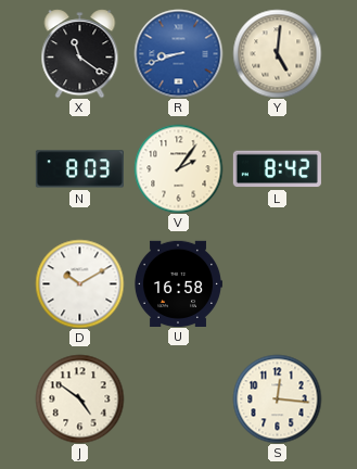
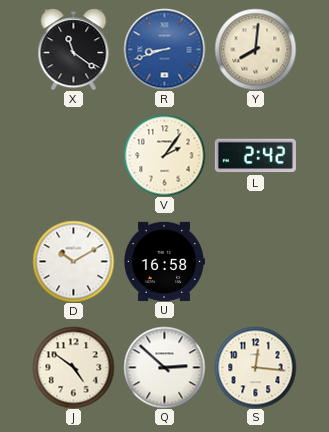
Y: 5:01 -> 8:01
N: 8:03 -> none
L: 8:42 -> 2:42
Q: none -> 2:52
